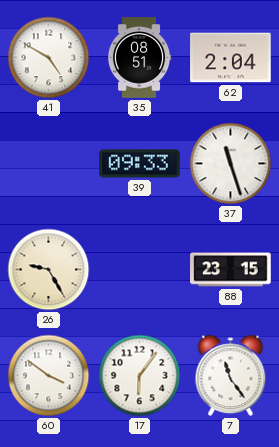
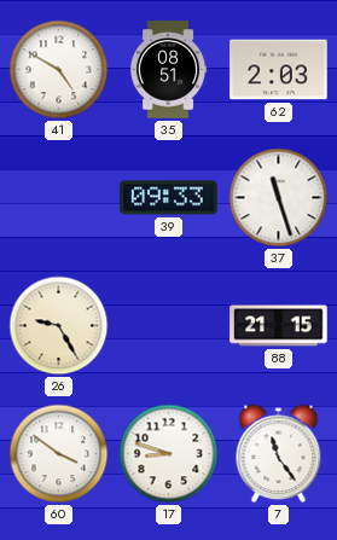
62: 2:04 -> 2:03
88: 23:15 -> 21:15
17: 6:06 -> 8:48
